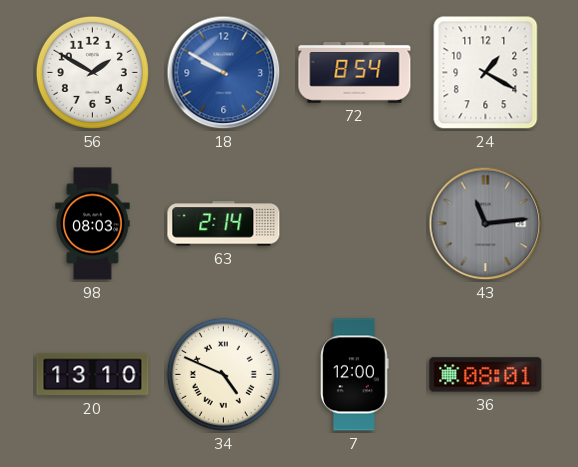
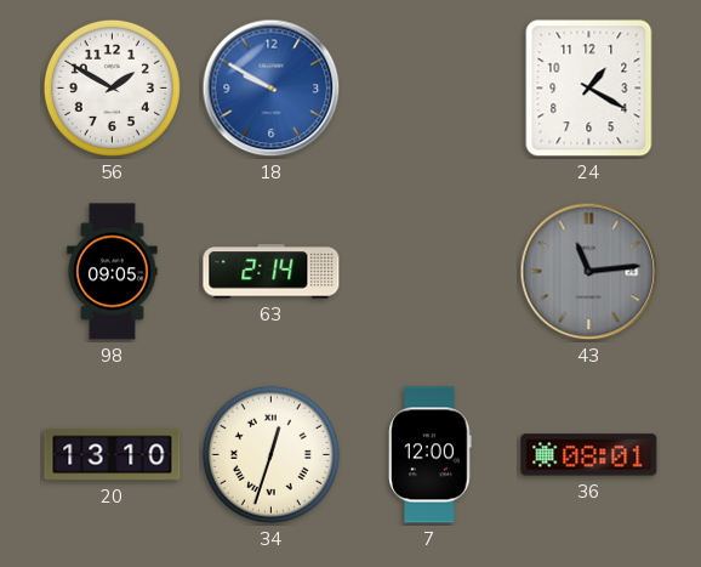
72: 8:54 -> none
98: 08:03 -> 09:05
34: 4:49 -> 12:33
